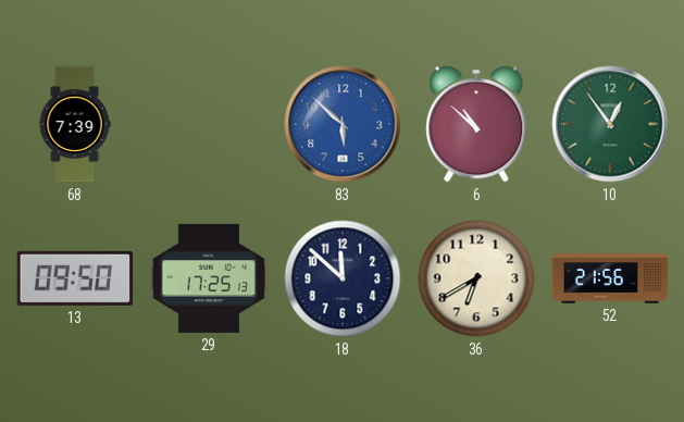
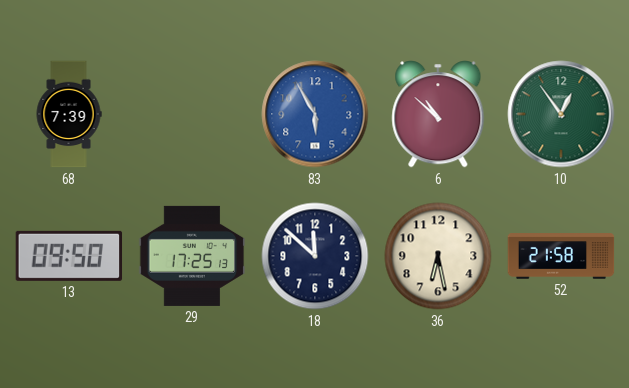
83: 5:52 -> 5:55
36: 6:40 -> 6:28
52: 21:56 -> 21:58
